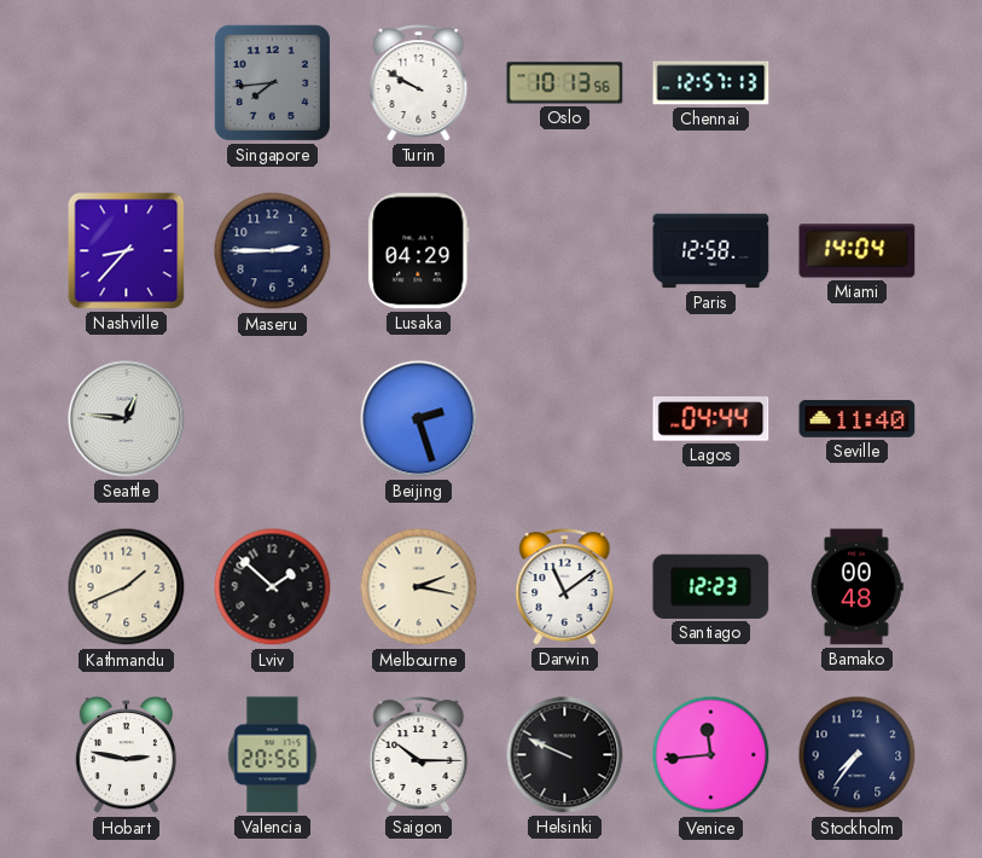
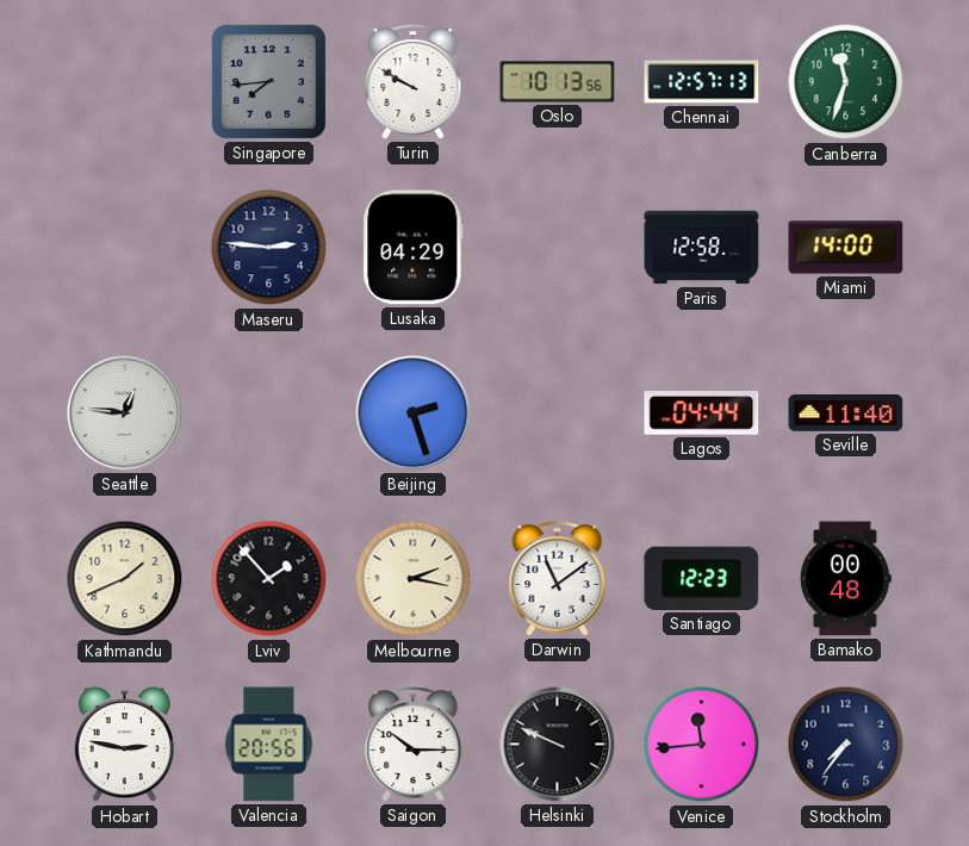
Canberra: none -> 11:33
Nashville: 8:37 -> none
Maseru: 2:45 -> 2:46
Miami: 14:04 -> 14:00
Lviv: 1:52 -> 1:53
